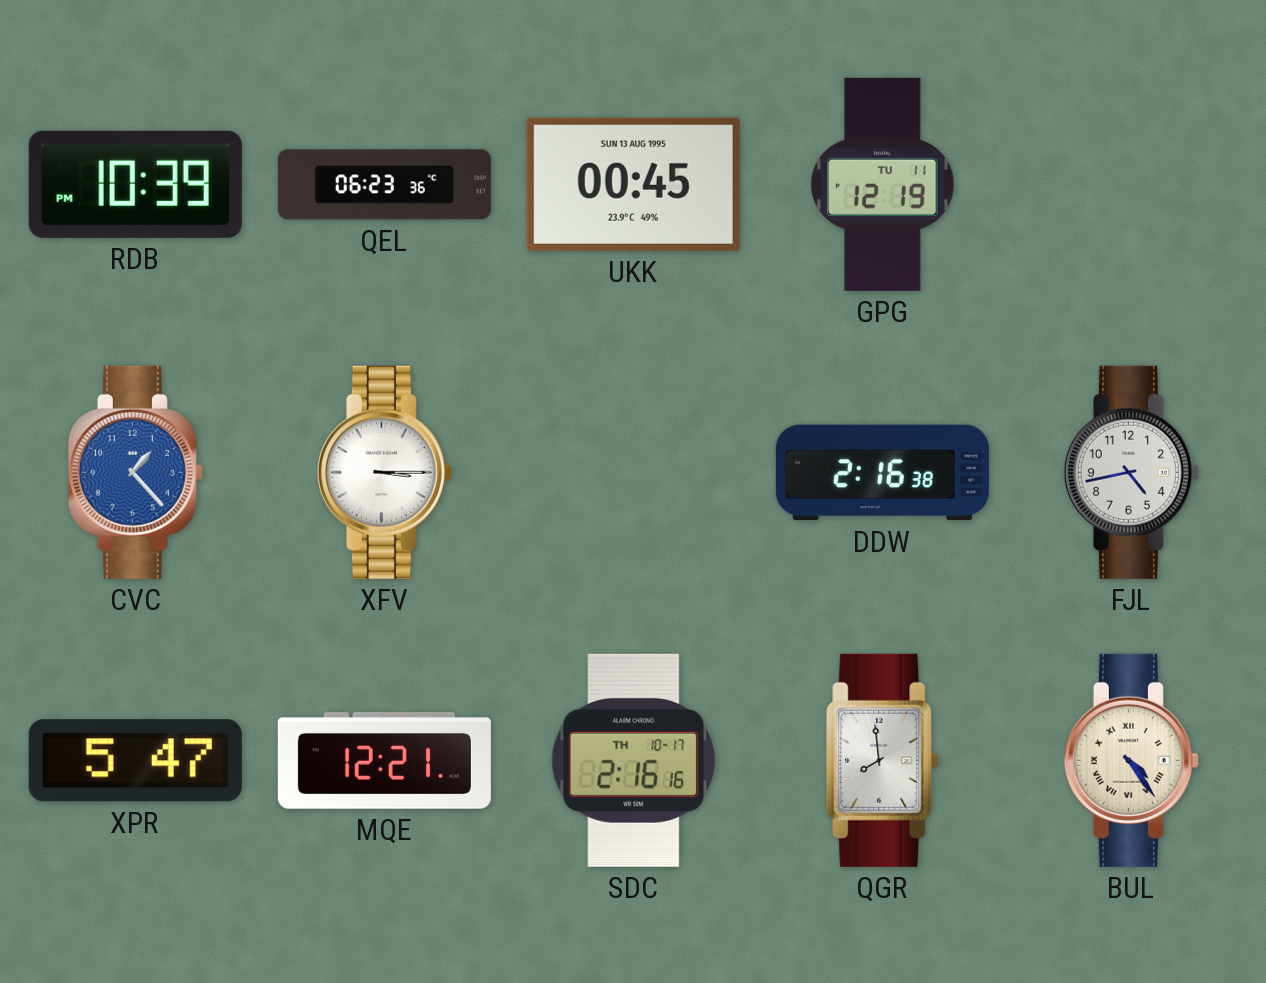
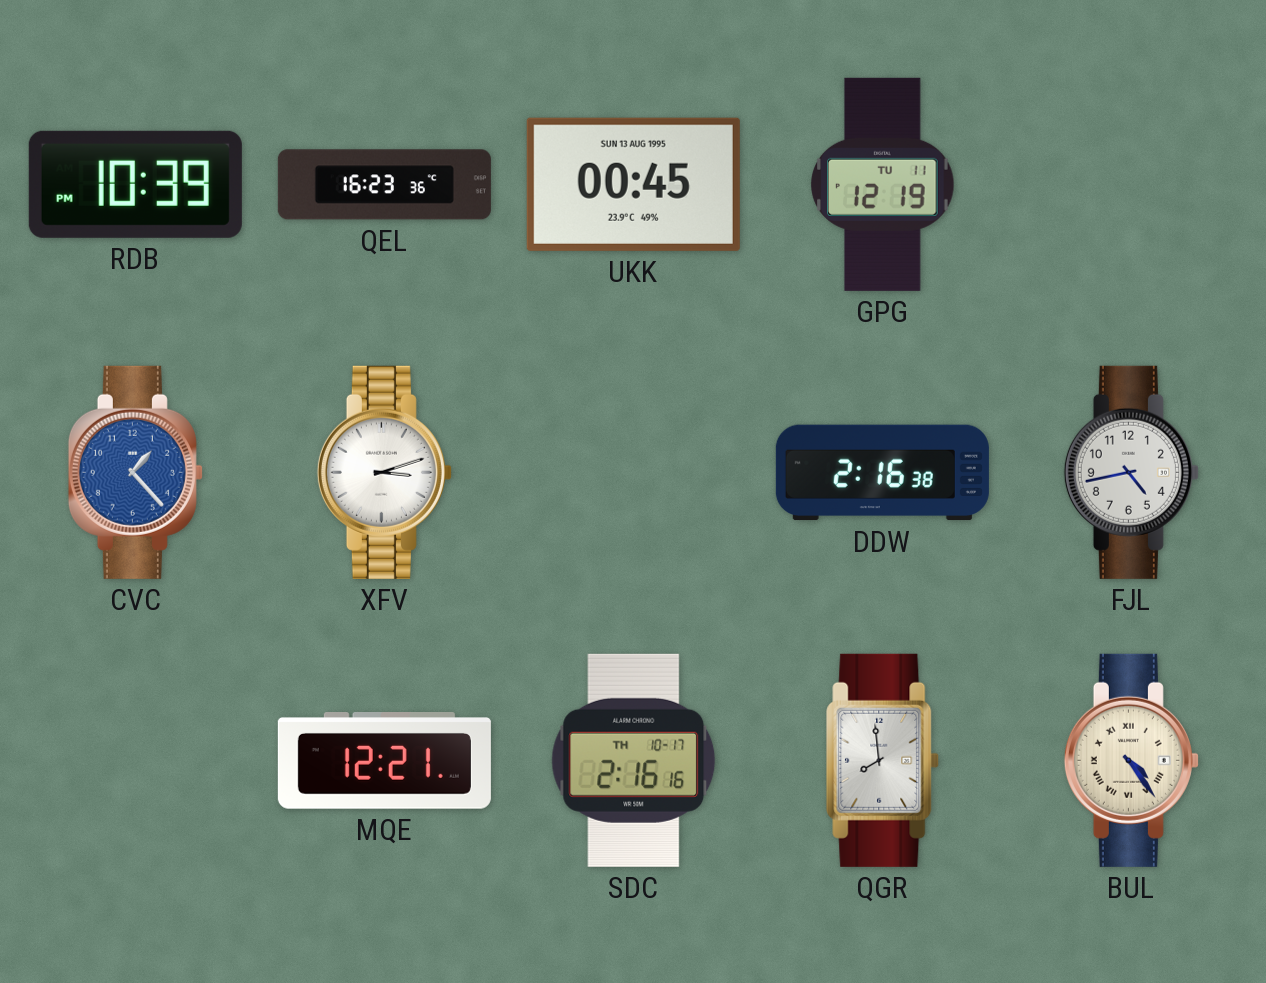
QEL: 06:23 -> 16:23
XFV: 3:15 -> 3:12
XPR: 5:47 -> none
